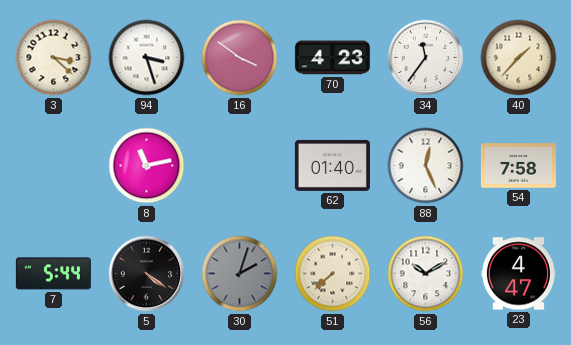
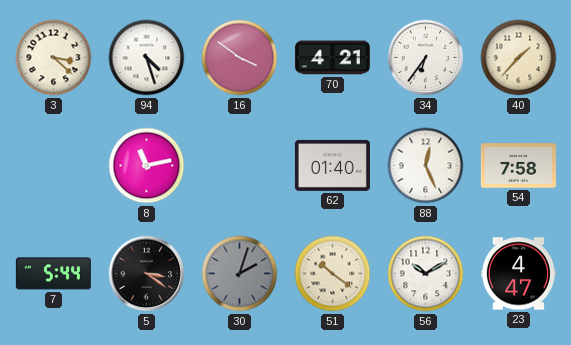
94: 3:27 -> 4:27
70: 4:23 -> 4:21
34: 11:36 -> 6:36
5: 4:21 -> 3:21
51: 7:38 -> 10:21
